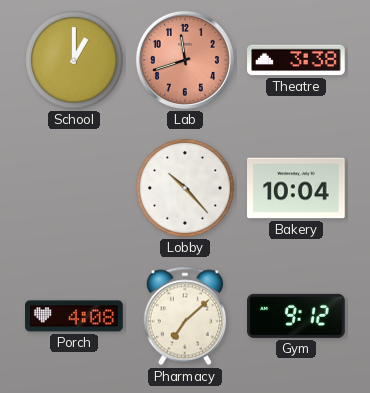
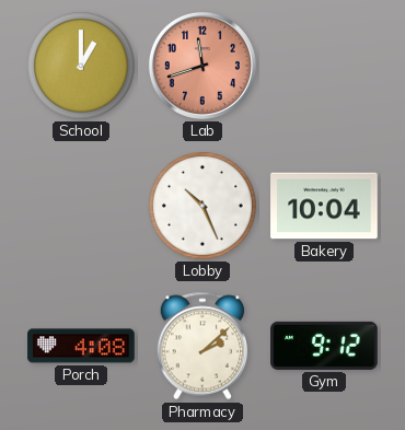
Theatre: 3:38 -> none
Lobby: 10:23 -> 10:26
Pharmacy: 7:08 -> 2:08
